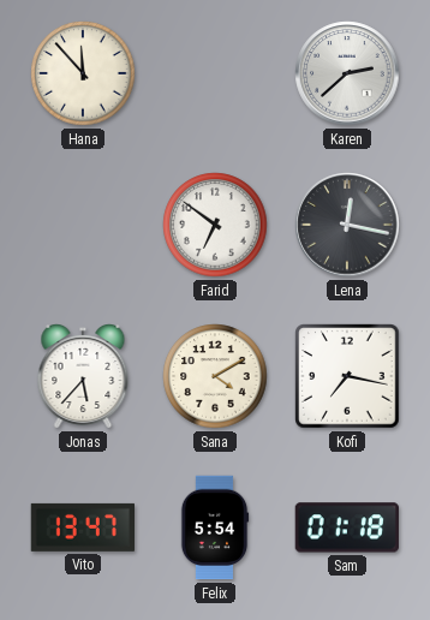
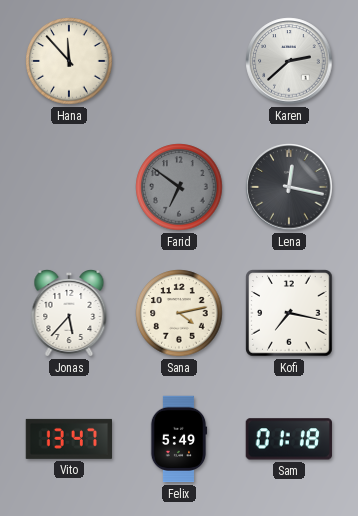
Farid dial: white -> grey
Sana: 4:10 -> 4:13
Felix: 5:54 -> 5:49
